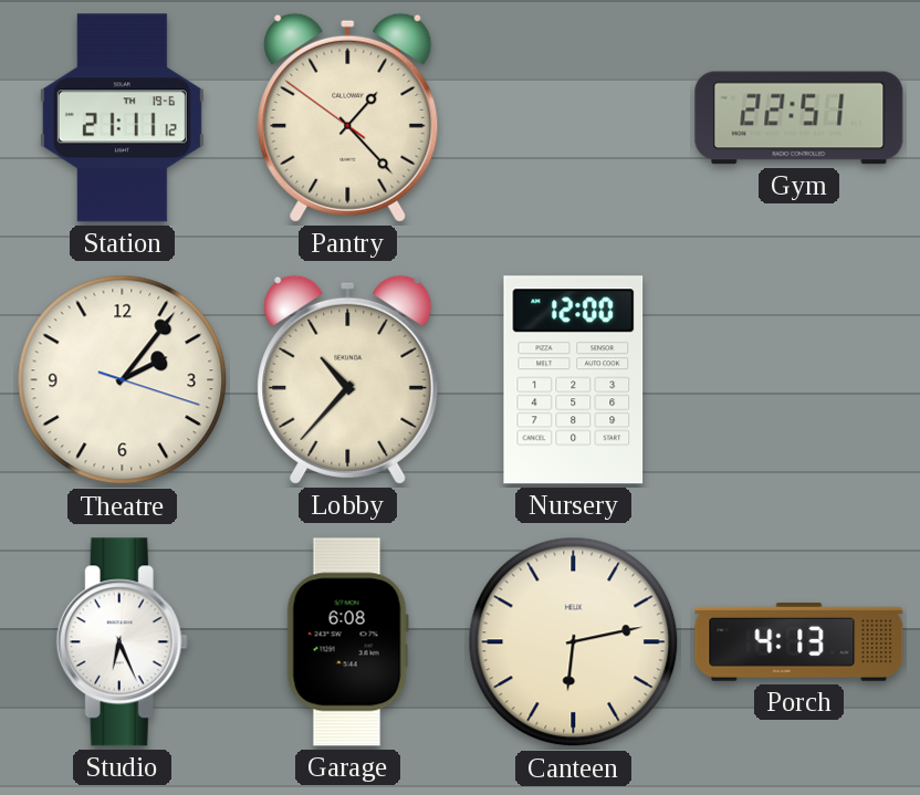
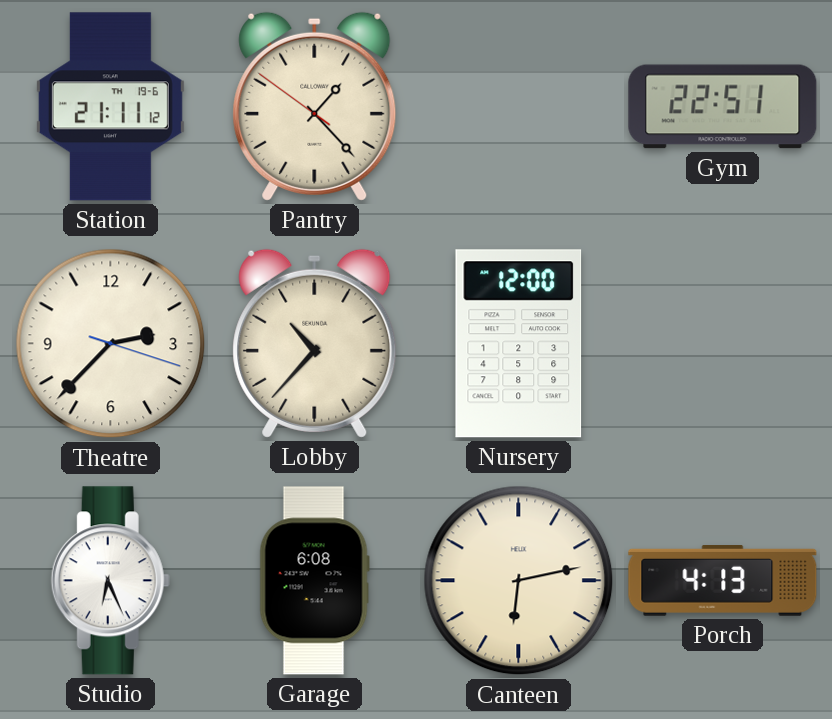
Theatre: 2:06 -> 2:37
